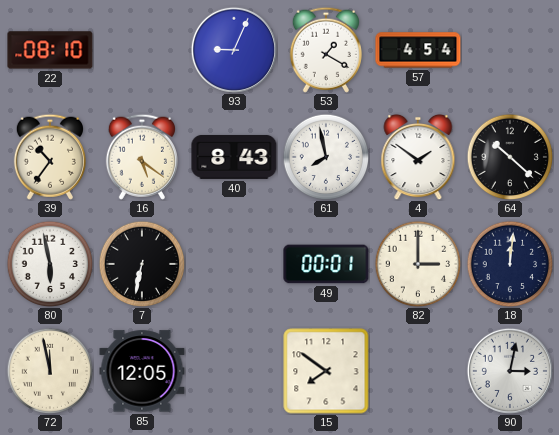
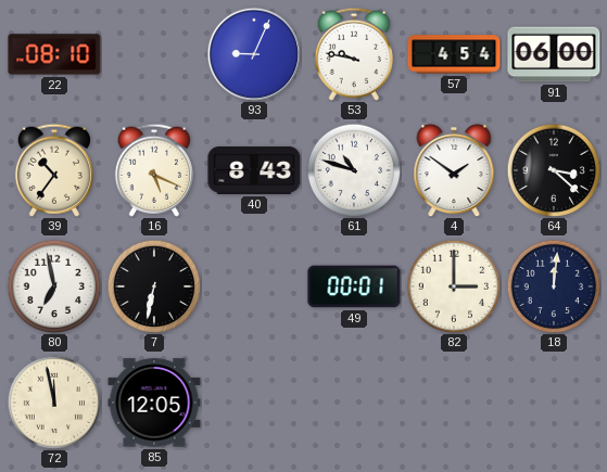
53: 1:20 -> 9:47
91: none -> 06:00
16: 5:21 -> 5:19
61: 7:58 -> 10:48
64: 10:22 -> 3:22
80: 5:58 -> 6:58
15: 7:51 -> none
90: 3:02 -> none
